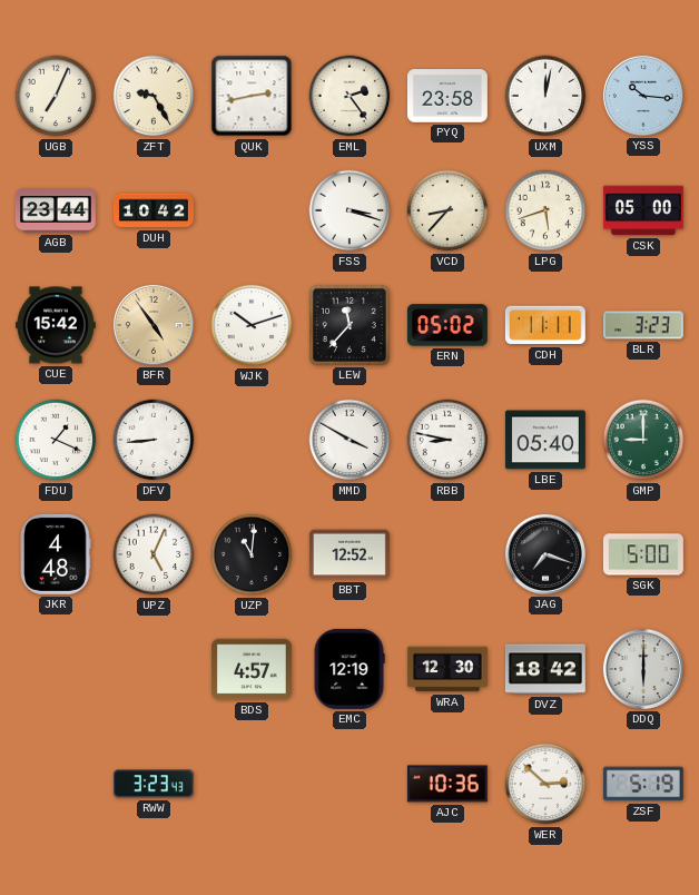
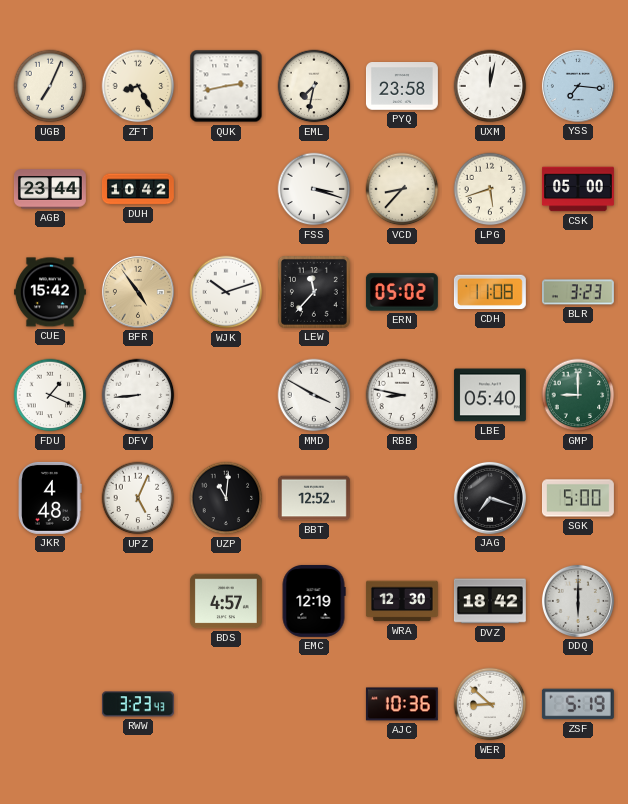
ZFT: 9:25 -> 8:25
EML: 2:24 -> 7:32
YSS: 10:16 -> 7:16
CDH: 11:11 -> 11:08
WER: 2:52 -> 8:52
